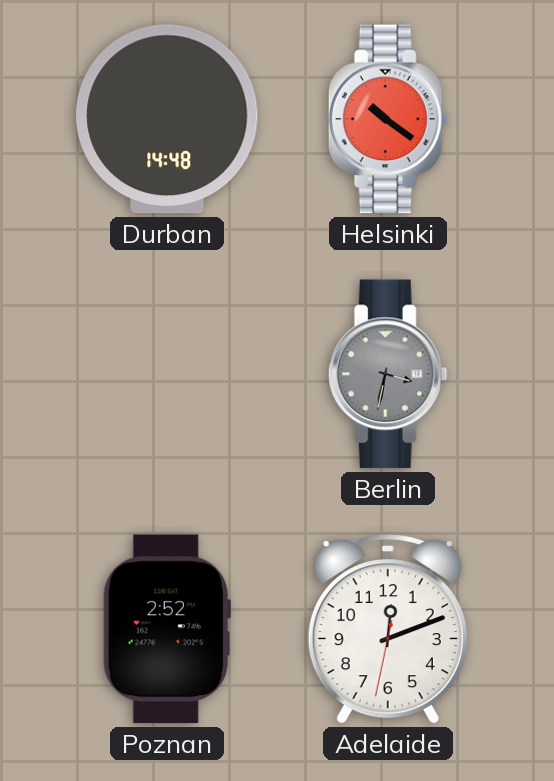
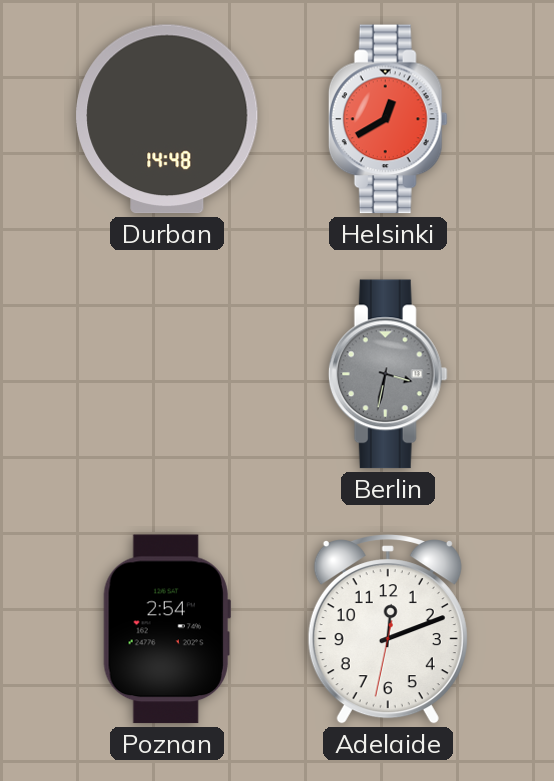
Helsinki: 10:21 -> 12:40
Poznan: 2:52 -> 2:54
